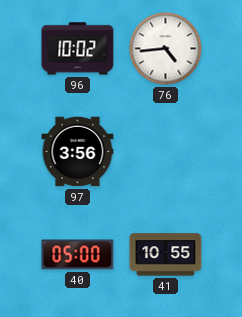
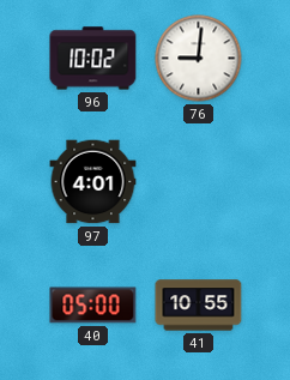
76: 4:44 -> 9:01
97: 3:56 -> 4:01
